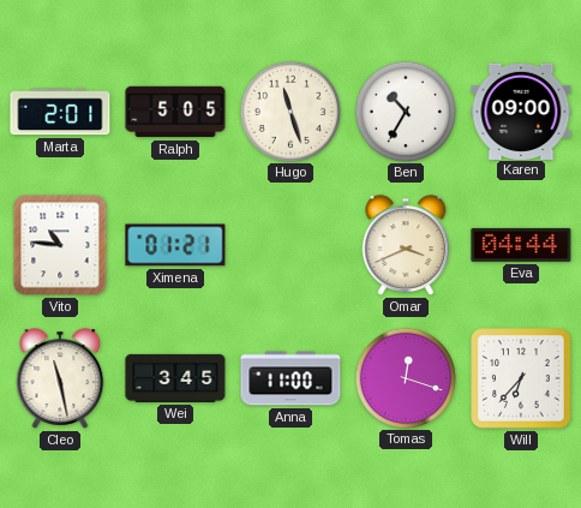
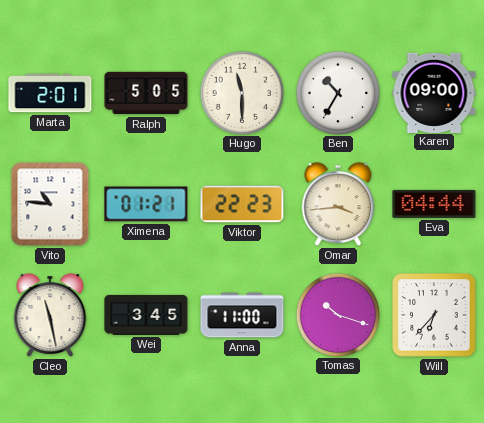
Hugo: 11:27 -> 11:30
Viktor: none -> 22:23
Omar: 3:41 -> 3:44
Tomas: 12:18 -> 10:18
